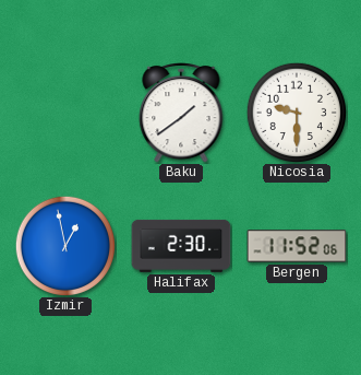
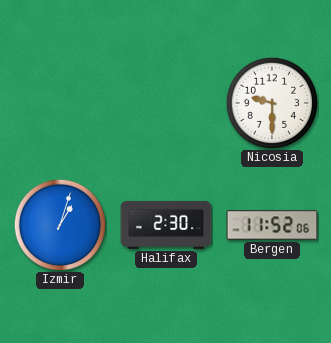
Baku: 1:39 -> none
Izmir: 12:58 -> 1:03
